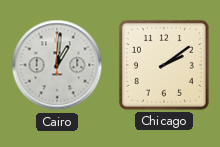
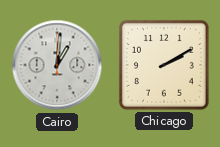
Chicago: 2:09 -> 2:10
